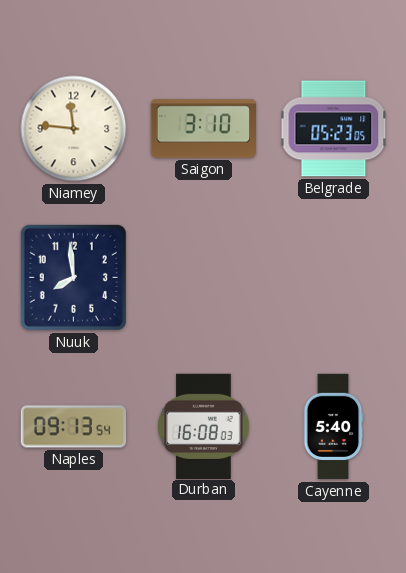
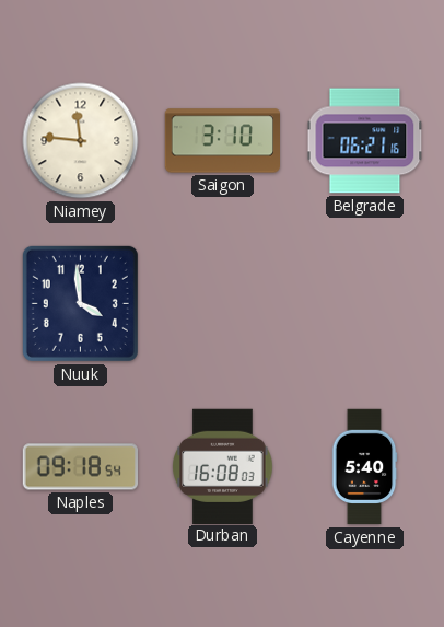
Belgrade: 05:23 -> 06:21
Nuuk: 7:59 -> 3:59
Naples: 09:13 -> 09:18
